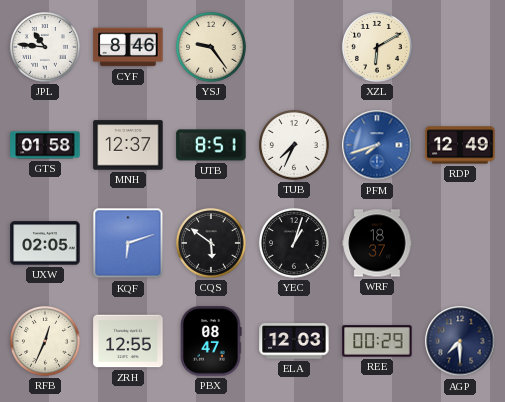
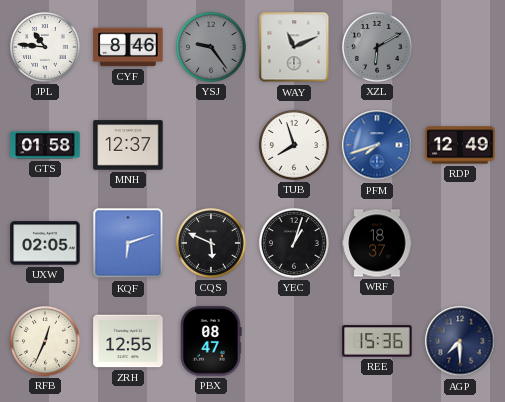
YSJ dial: cream -> grey
WAY: none -> 11:11
XZL dial: cream -> grey
UTB: 8:51 -> none
TUB: 7:34 -> 7:57
CQS: 5:51 -> 5:49
ELA: 12:03 -> none
REE: 00:29 -> 15:36
